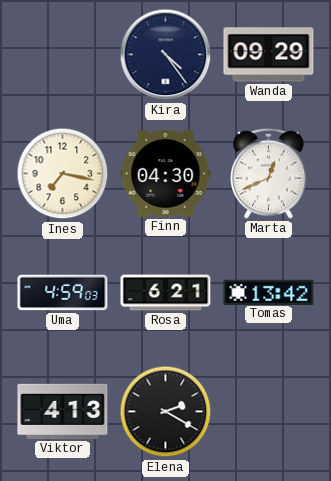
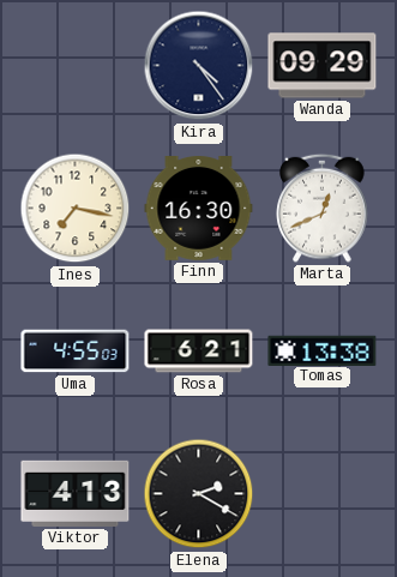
Finn: 04:30 -> 16:30
Uma: 4:59 -> 4:55
Tomas: 13:42 -> 13:38
